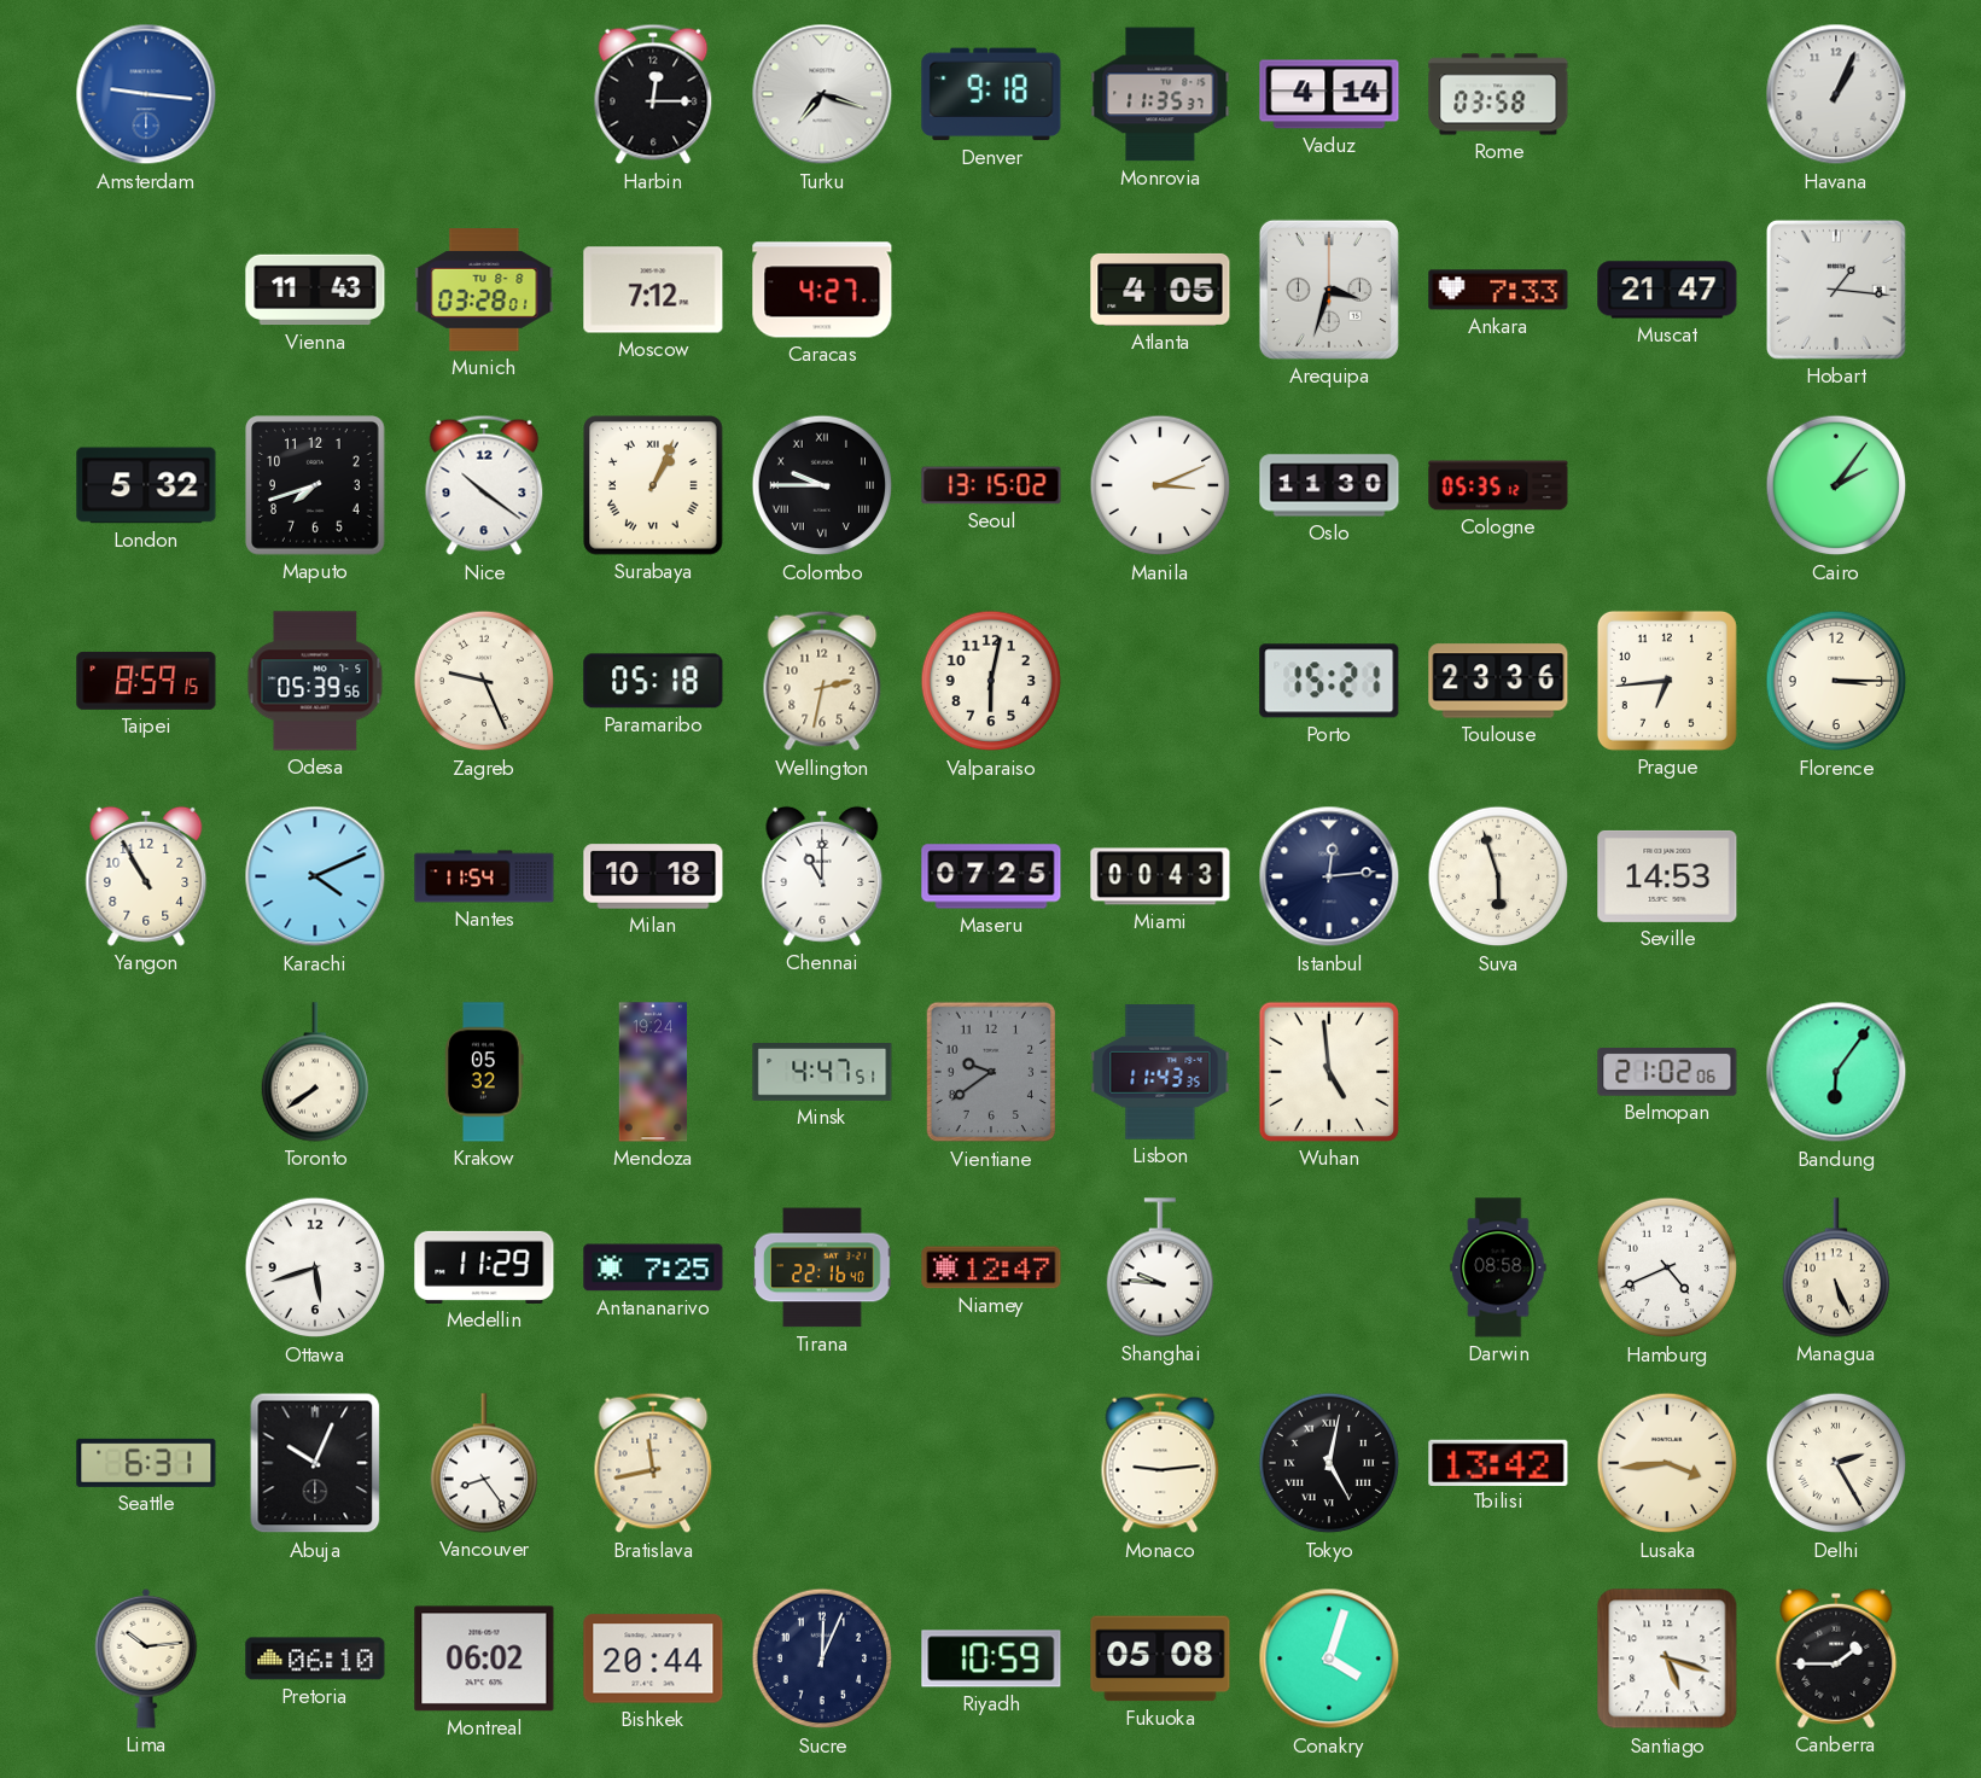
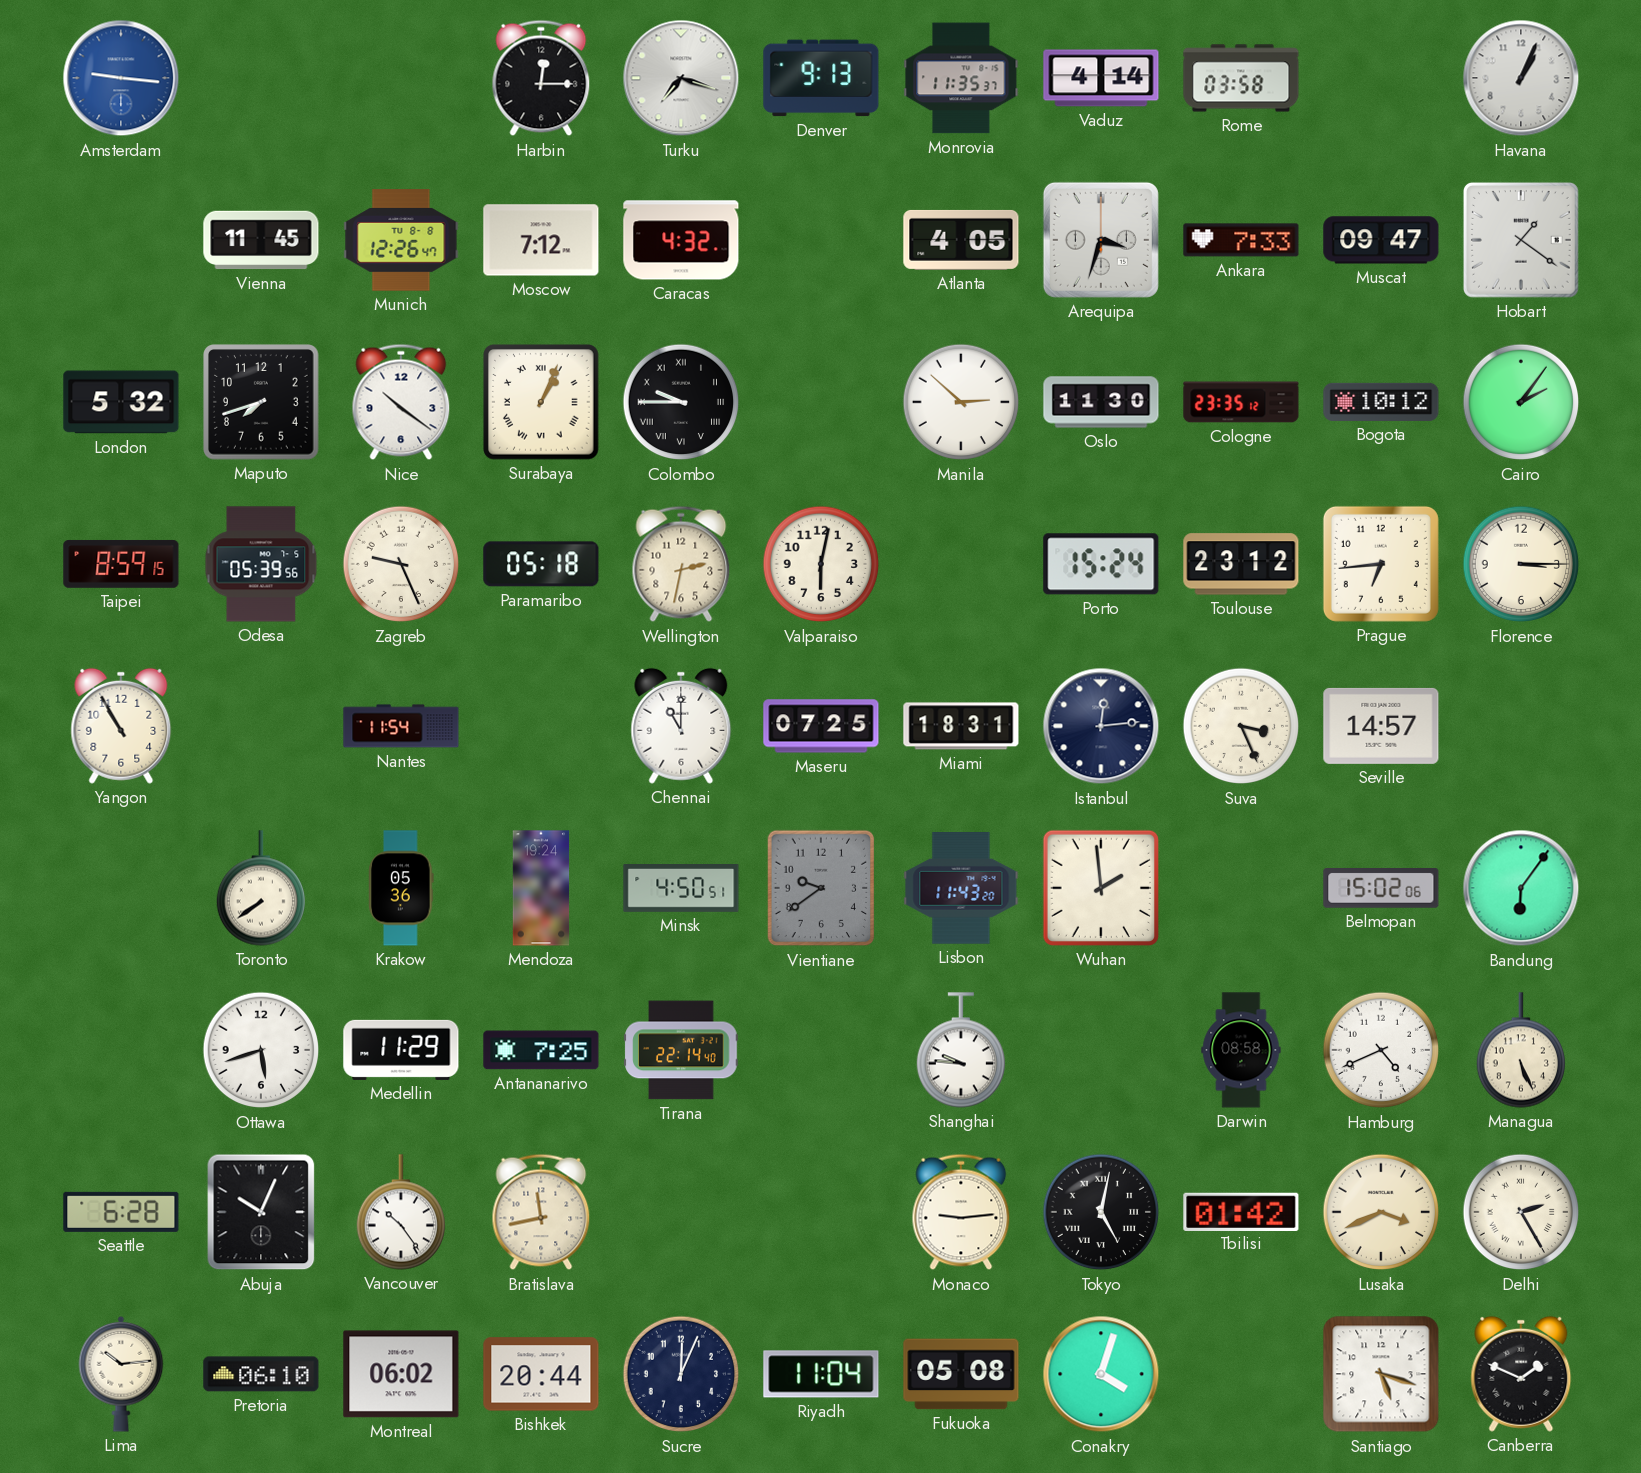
Denver: 9:18 -> 9:13
Vienna: 11:43 -> 11:45
Munich: 03:28 -> 12:26
Caracas: 4:27 -> 4:32
Muscat: 21:47 -> 09:47
Hobart: 1:16 -> 1:21
Seoul: 13:15 -> none
Manila: 3:11 -> 2:52
Cologne: 05:35 -> 23:35
Bogota: none -> 10:12
Porto: 15:21 -> 15:24
Toulouse: 23:36 -> 23:12
Karachi: 4:11 -> none
Milan: 10:18 -> none
Miami: 00:43 -> 18:31
Suva: 5:57 -> 3:26
Seville: 14:53 -> 14:57
Krakow: 05:32 -> 05:36
Minsk: 4:47 -> 4:50
Lisbon: 11:43:35 -> 11:43:20
Wuhan: 4:59 -> 1:59
Belmopan: 21:02 -> 15:02
Tirana: 22:16 -> 22:14
Niamey: 12:47 -> none
Seattle: 6:31 -> 6:28
Vancouver: 8:24 -> 10:24
Tbilisi: 13:42 -> 01:42
Lusaka: 3:44 -> 3:41
Riyadh: 10:59 -> 11:04
Canberra: 1:45 -> 1:49
